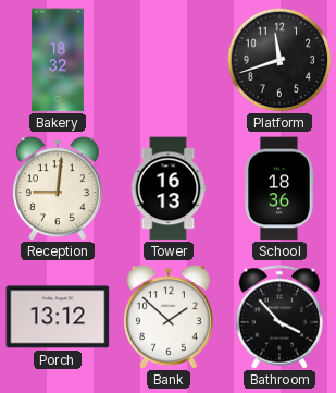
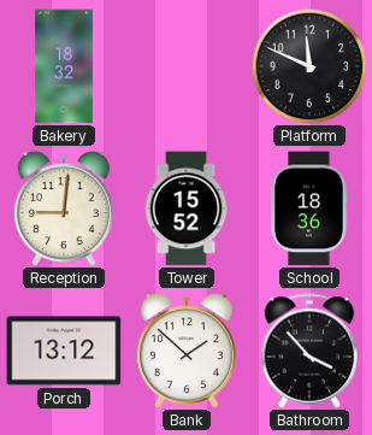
Platform: 11:42 -> 11:49
Tower: 16:13 -> 15:52
